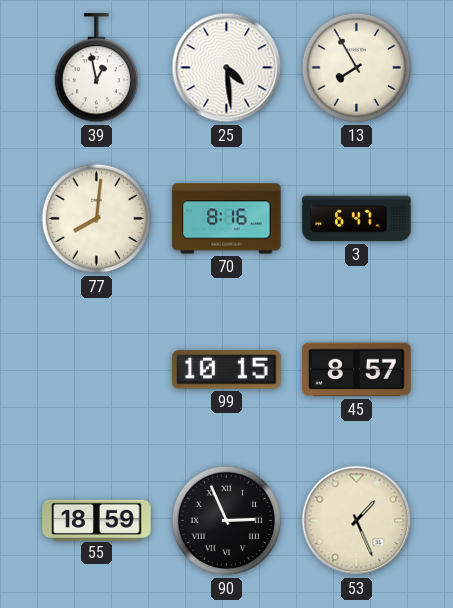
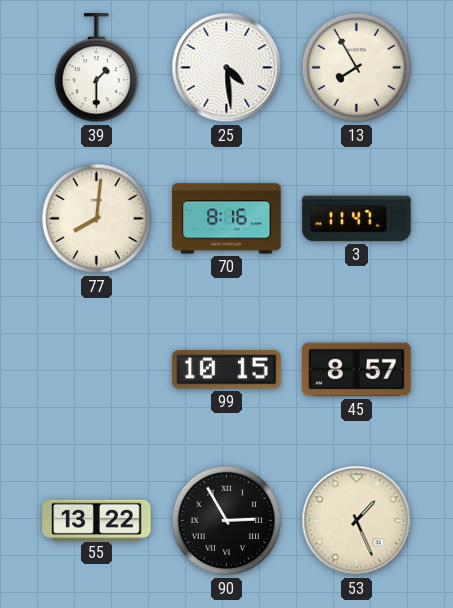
39: 12:58 -> 1:30
3: 6:47 -> 11:47
55: 18:59 -> 13:22
90: 2:56 -> 2:55
